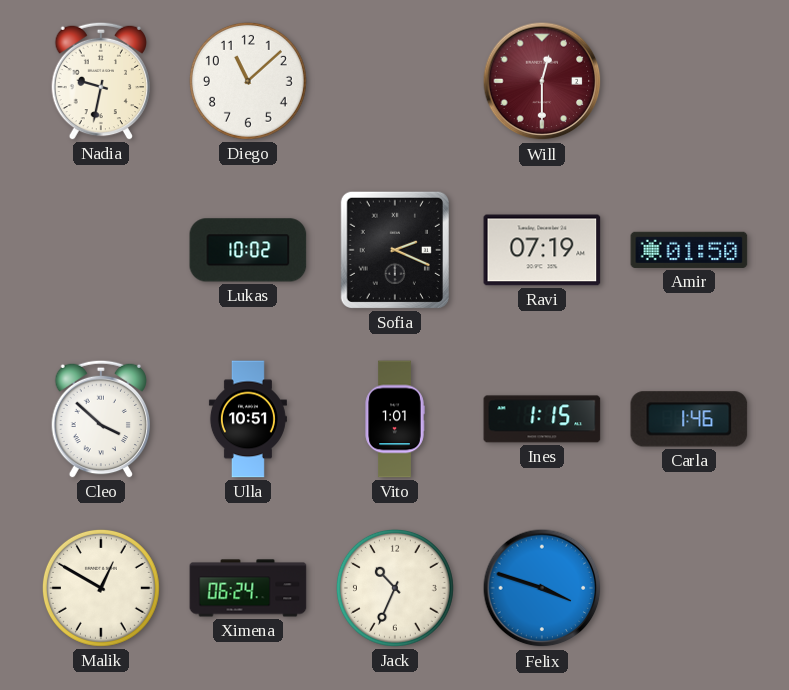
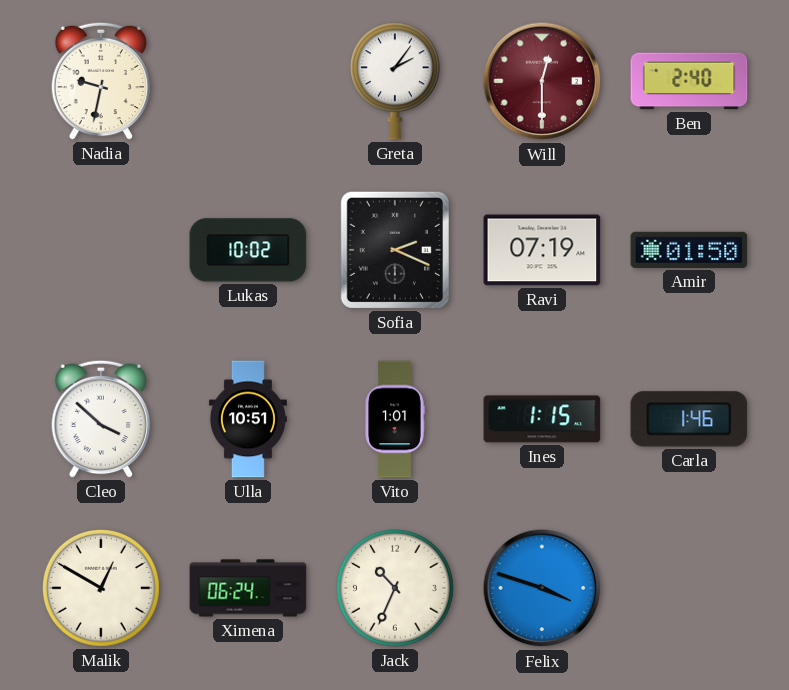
Diego: 11:08 -> none
Greta: none -> 2:06
Ben: none -> 2:40
